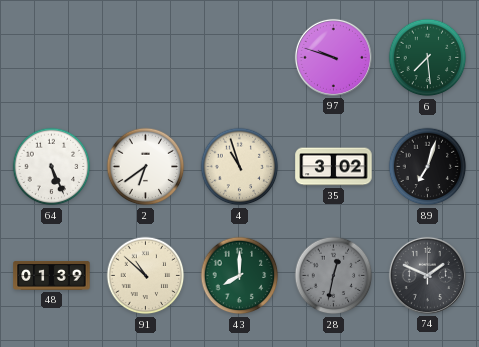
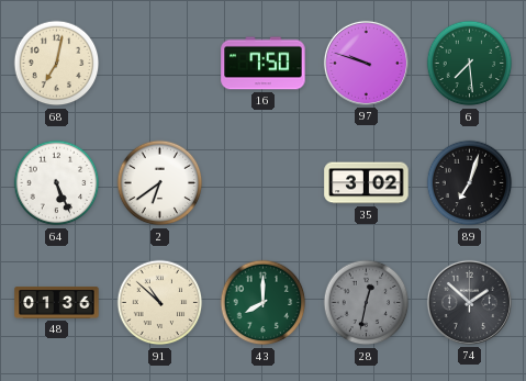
68: none -> 7:02
16: none -> 7:50
4: 10:57 -> none
48: 01:39 -> 01:36
74: 1:49 -> 1:52
